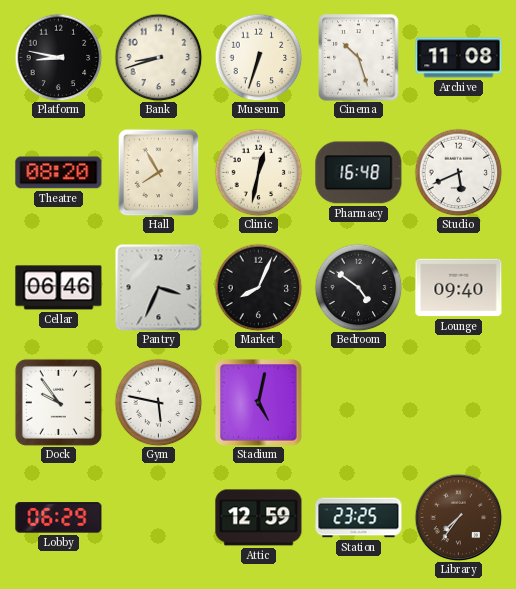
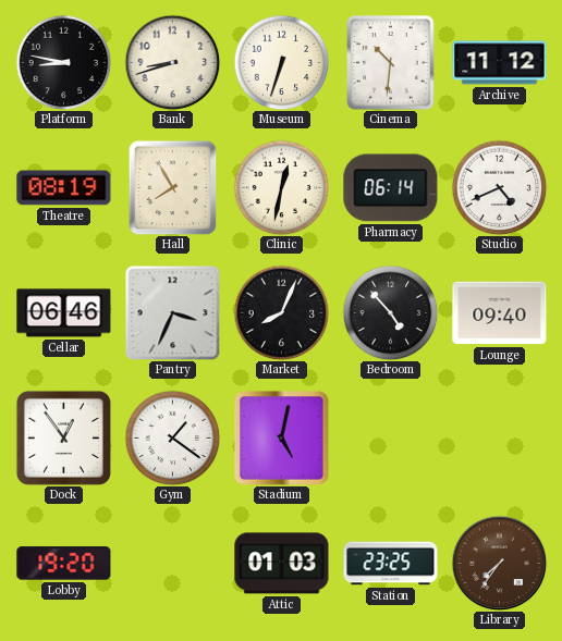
Cinema: 10:27 -> 10:31
Archive: 11:08 -> 11:12
Theatre: 08:20 -> 08:19
Pharmacy: 16:48 -> 06:14
Studio: 5:41 -> 4:41
Bedroom: 4:51 -> 4:53
Dock: 9:54 -> 12:54
Gym: 5:47 -> 1:21
Lobby: 06:29 -> 19:20
Attic: 12:59 -> 01:03
